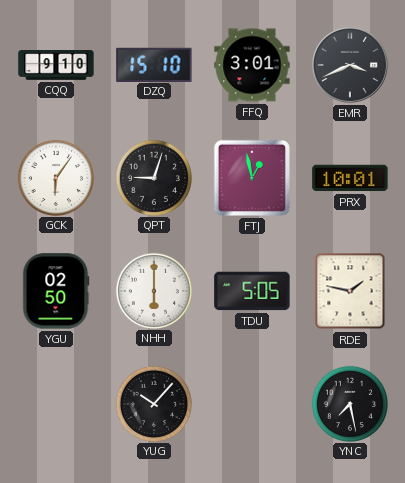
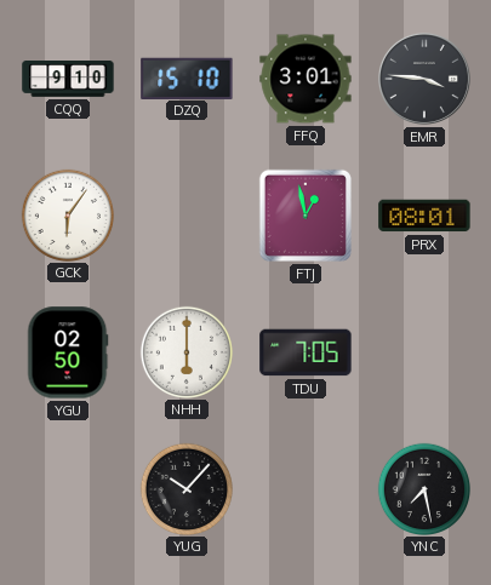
EMR: 3:41 -> 3:46
QPT: 9:03 -> none
PRX: 10:01 -> 08:01
TDU: 5:05 -> 7:05
RDE: 1:47 -> none
